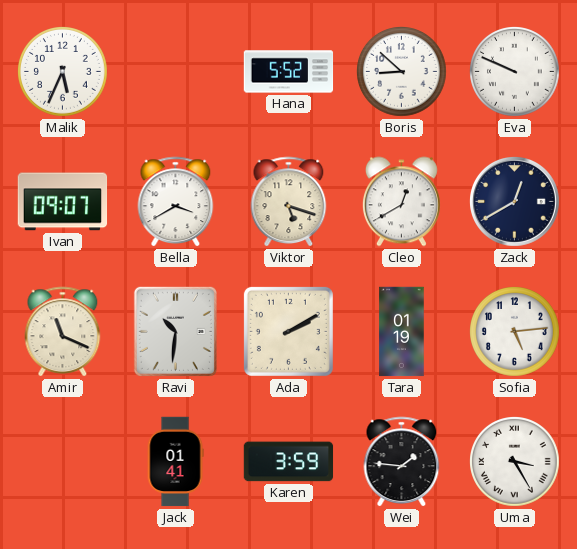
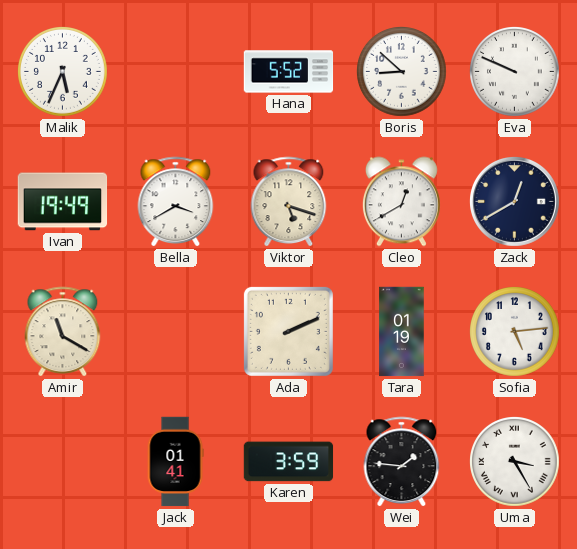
Ivan: 09:07 -> 19:49
Amir: 11:19 -> 11:20
Ravi: 10:31 -> none
Ada: 2:10 -> 2:11
